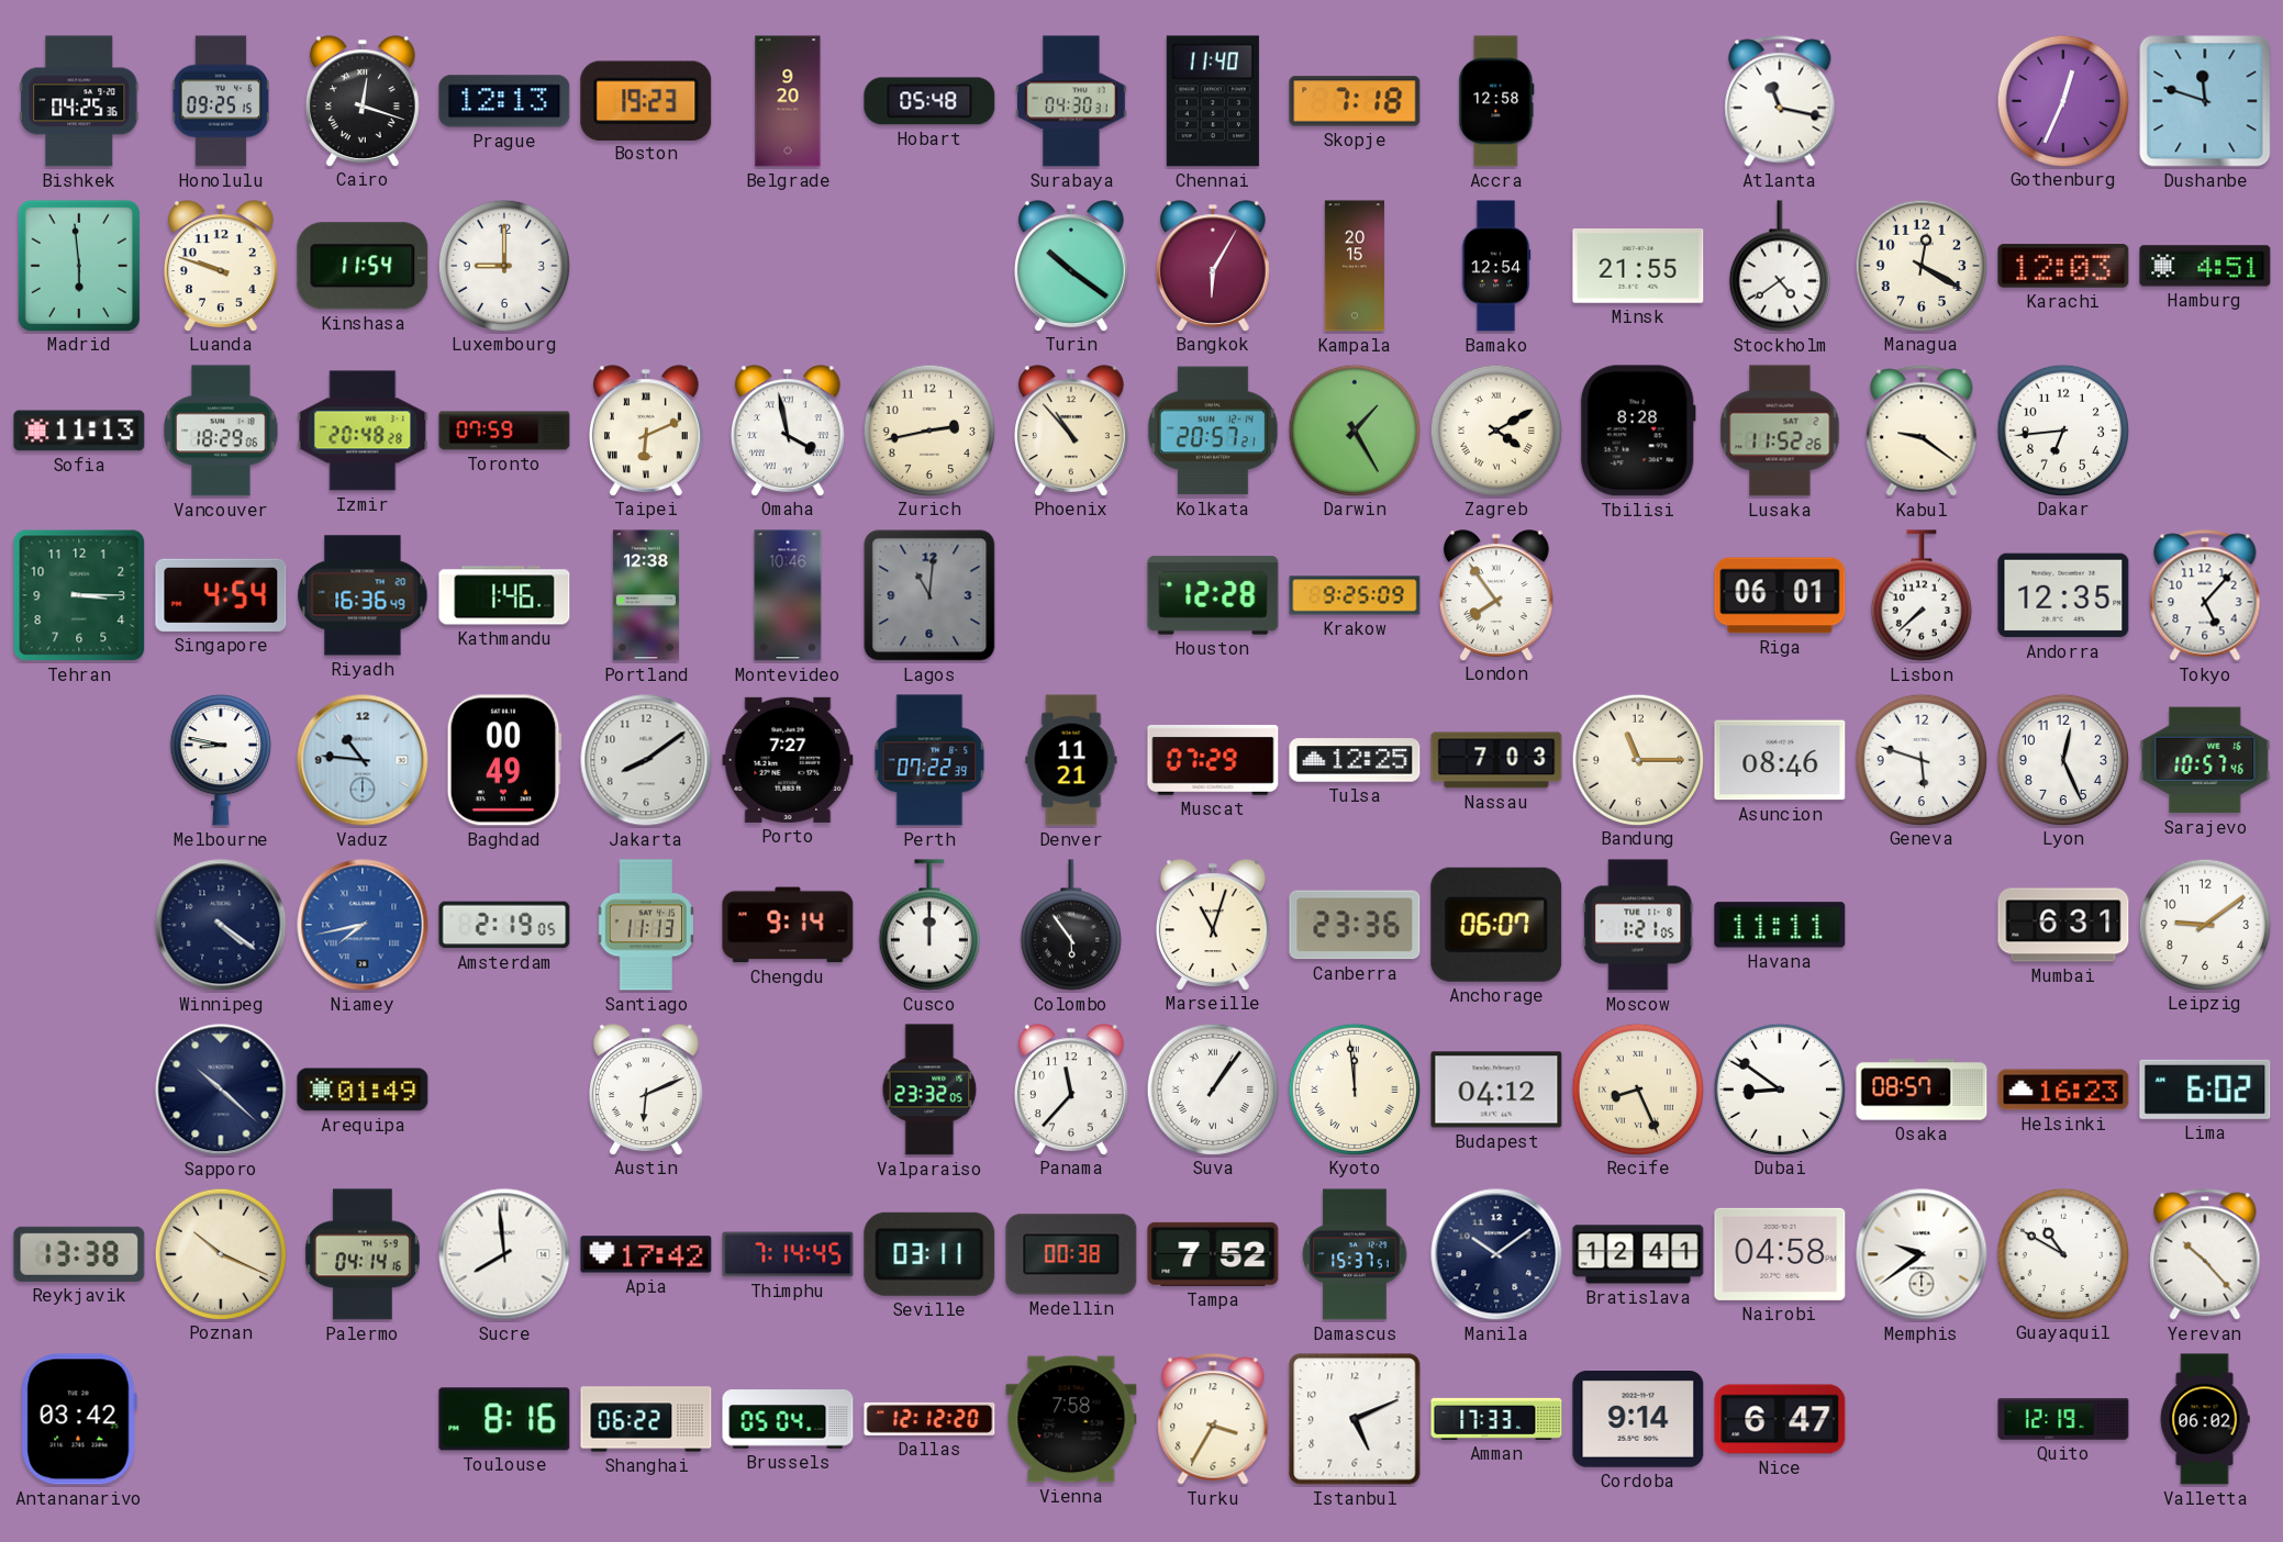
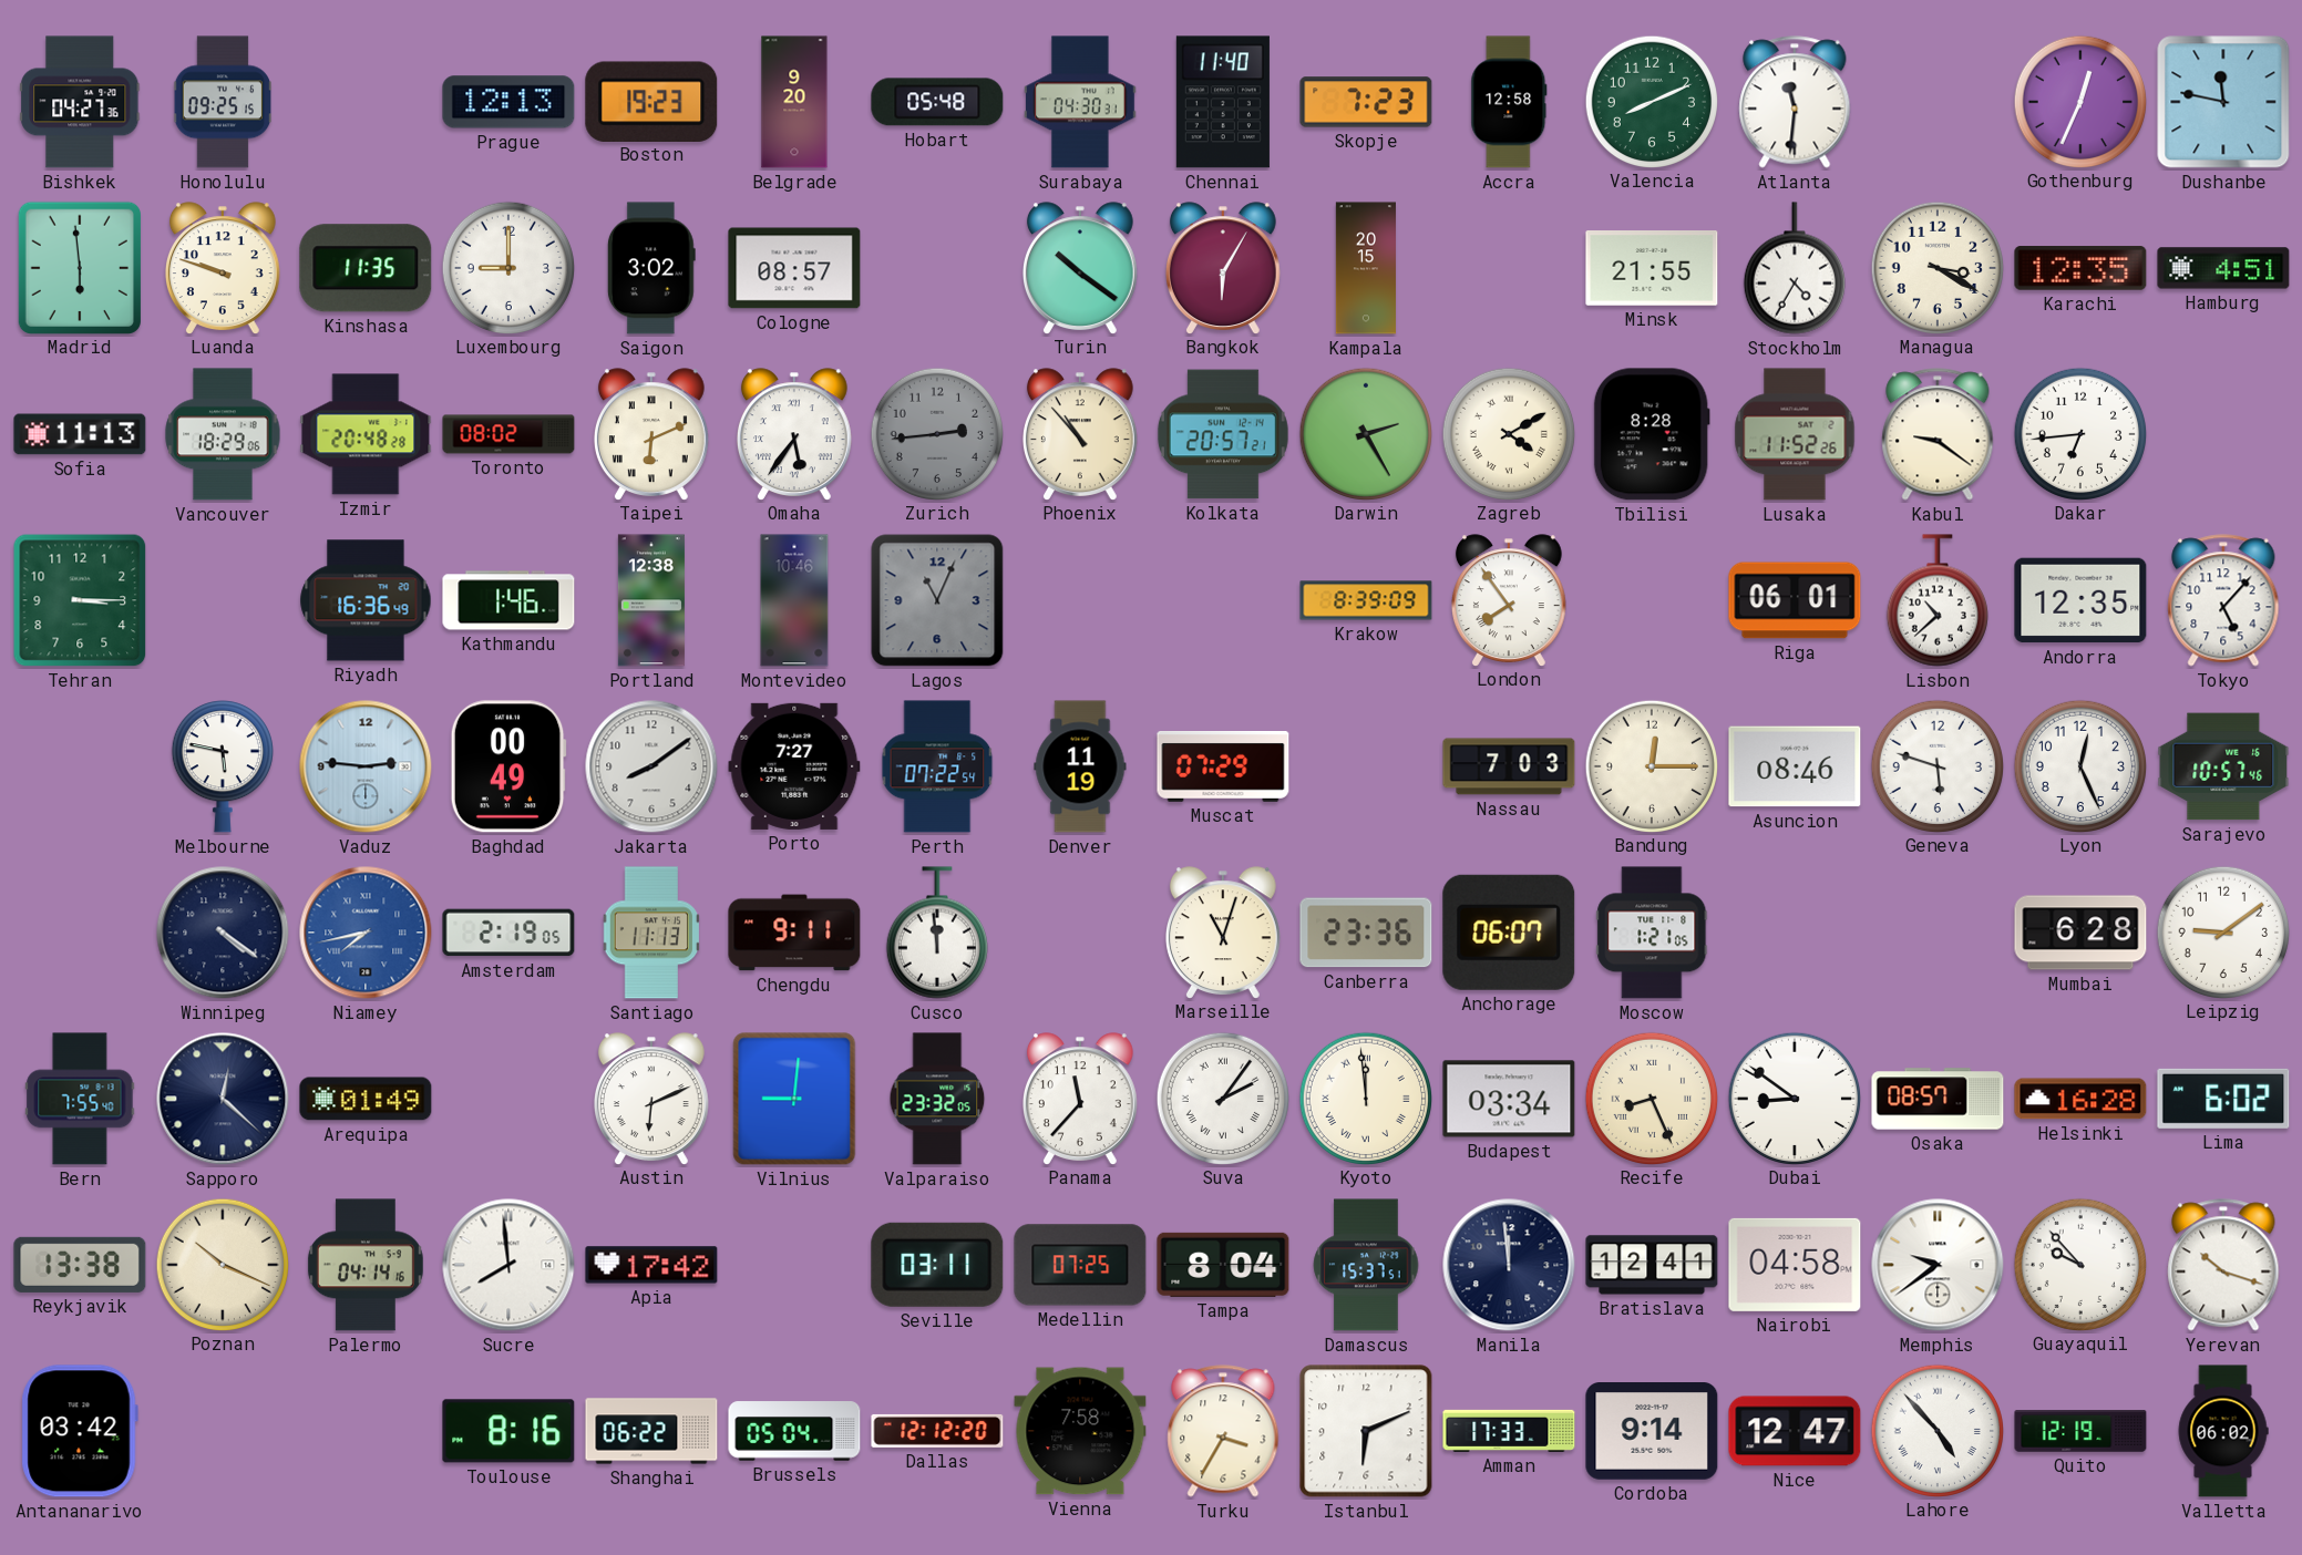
Bishkek: 04:25 -> 04:27
Cairo: 12:18 -> none
Skopje: 7:18 -> 7:23
Valencia: none -> 8:11
Atlanta: 11:17 -> 11:31
Dushanbe: 11:48 -> 11:47
Kinshasa: 11:54 -> 11:35
Saigon: none -> 3:02
Cologne: none -> 08:57
Bamako: 12:54 -> none
Stockholm: 4:39 -> 4:35
Managua: 12:20 -> 3:20
Karachi: 12:03 -> 12:35
Toronto: 07:59 -> 08:02
Omaha: 3:58 -> 5:36
Zurich: 2:43 -> 2:44
Zurich dial: cream -> grey
Darwin: 1:25 -> 2:25
Singapore: 4:54 -> none
Lagos: 11:01 -> 11:04
Houston: 12:28 -> none
Krakow: 9:25 -> 8:39
Lisbon: 7:38 -> 10:38
Melbourne: 8:47 -> 5:47
Vaduz: 10:46 -> 2:46
Perth: 07:22:39 -> 07:22:54
Denver: 11:21 -> 11:19
Tulsa: 12:25 -> none
Bandung: 11:15 -> 12:15
Chengdu: 9:14 -> 9:11
Cusco: 12:00 -> 11:59
Colombo: 5:54 -> none
Havana: 11:11 -> none
Mumbai: 6:31 -> 6:28
Bern: none -> 7:55
Sapporo: 10:22 -> 12:22
Vilnius: none -> 9:01
Suva: 1:06 -> 2:06
Budapest: 04:12 -> 03:34
Helsinki: 16:23 -> 16:28
Thimphu: 7:14 -> none
Medellin: 00:38 -> 07:25
Tampa: 7:52 -> 8:04
Manila: 10:09 -> 11:59
Guayaquil: 10:50 -> 9:53
Yerevan: 10:23 -> 10:18
Istanbul: 5:11 -> 6:11
Nice: 6:47 -> 12:47
Lahore: none -> 4:53
